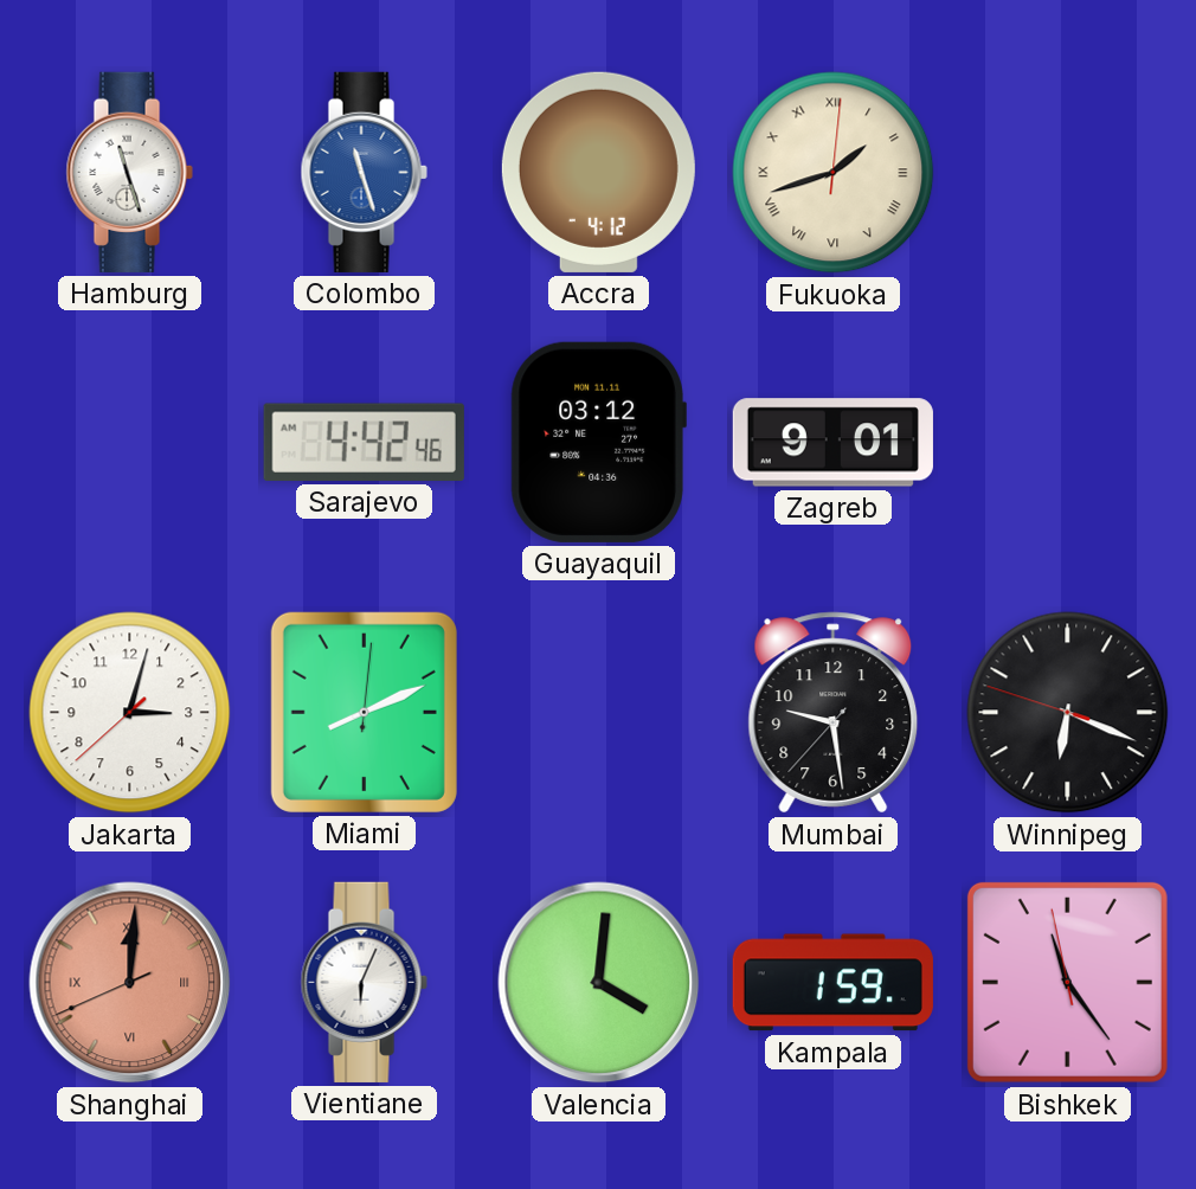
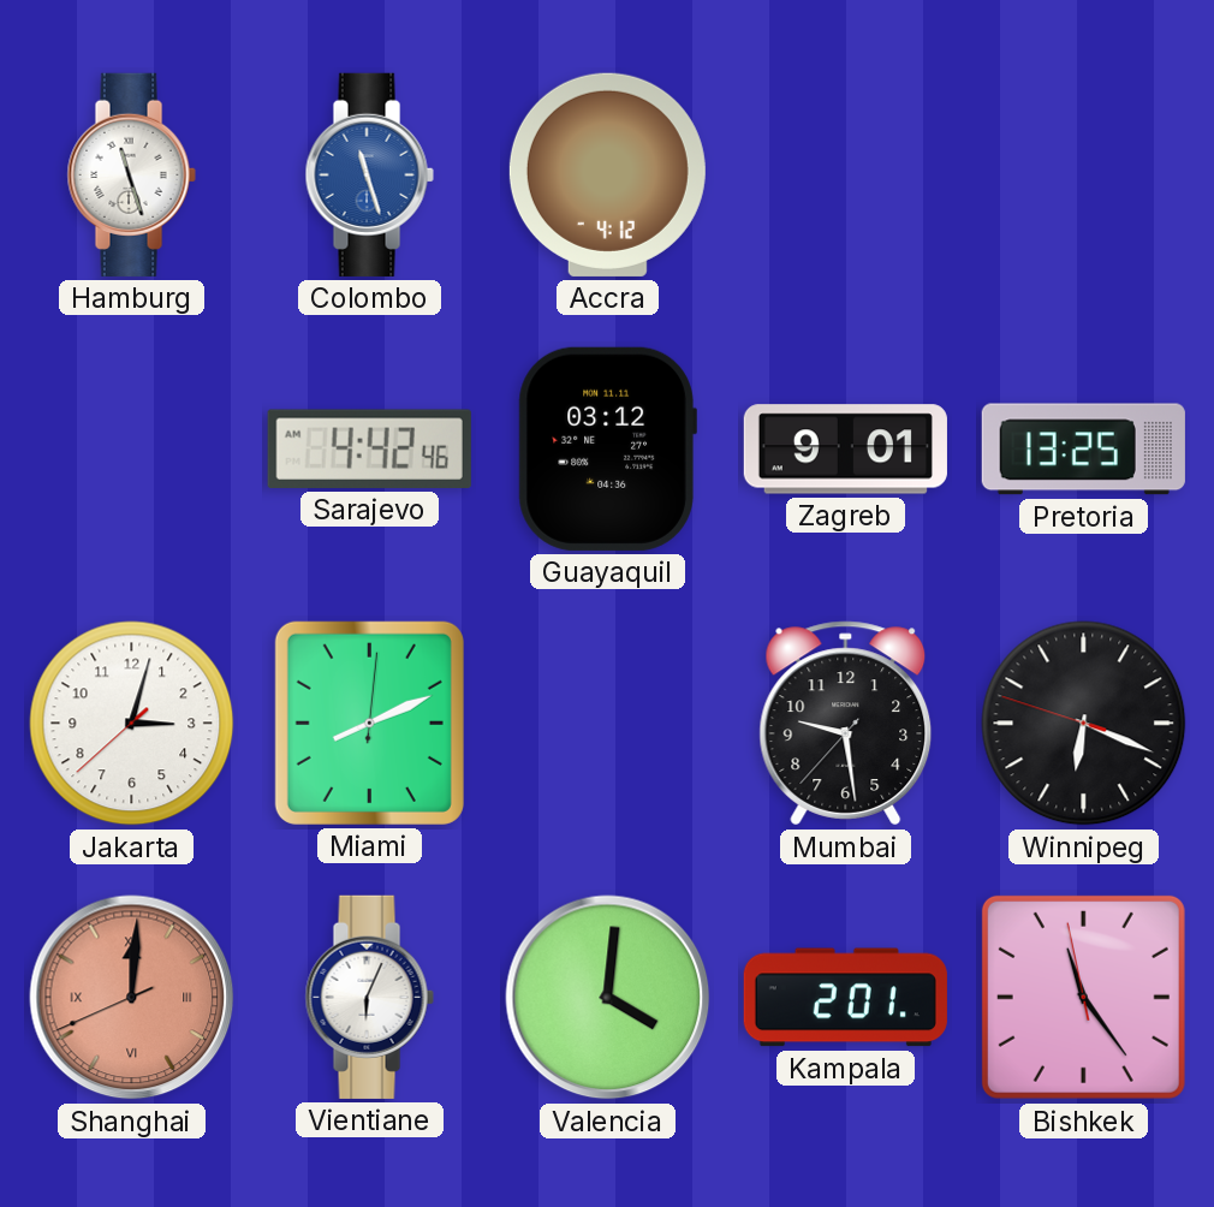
Fukuoka: 1:42 -> none
Pretoria: none -> 13:25
Kampala: 1:59 -> 2:01
